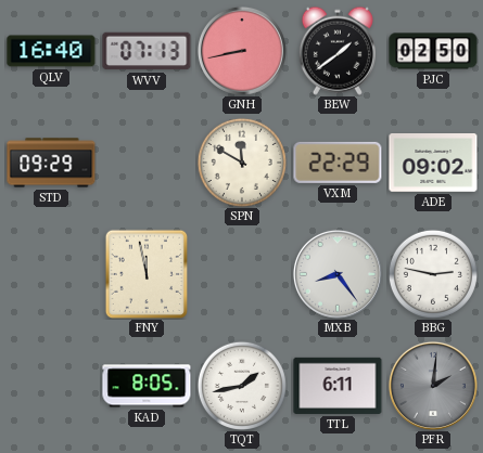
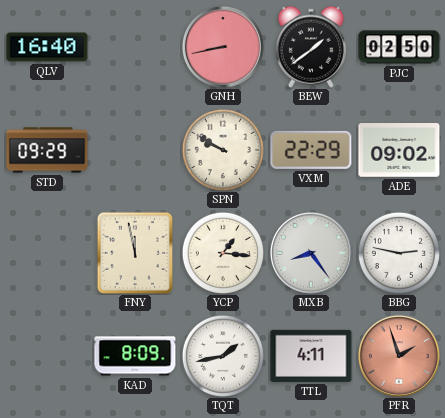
WVV: 07:13 -> none
SPN: 11:50 -> 9:50
YCP: none -> 1:16
KAD: 8:05 -> 8:09
TTL: 6:11 -> 4:11
PFR: 2:01 -> 1:57
PFR dial: grey -> salmon
